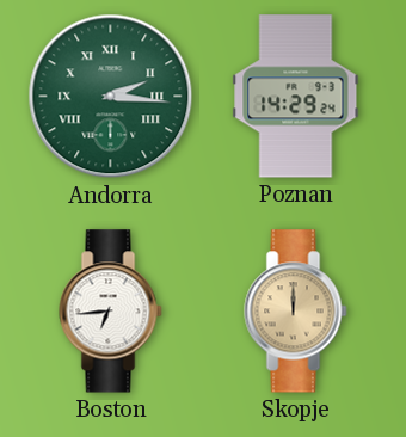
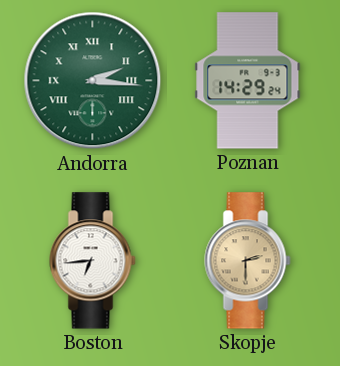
Skopje: 12:00 -> 2:30
